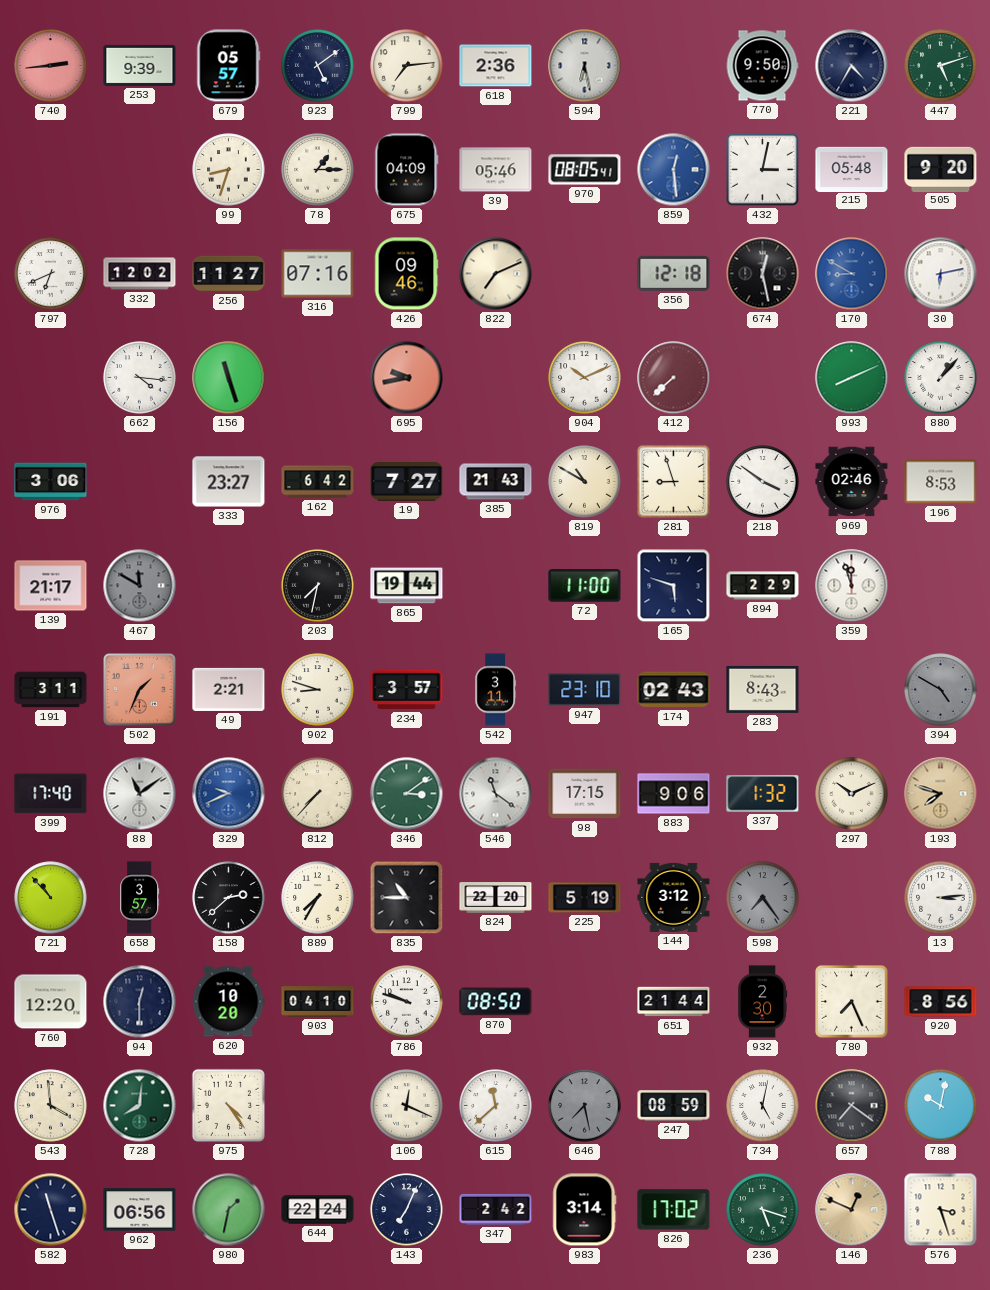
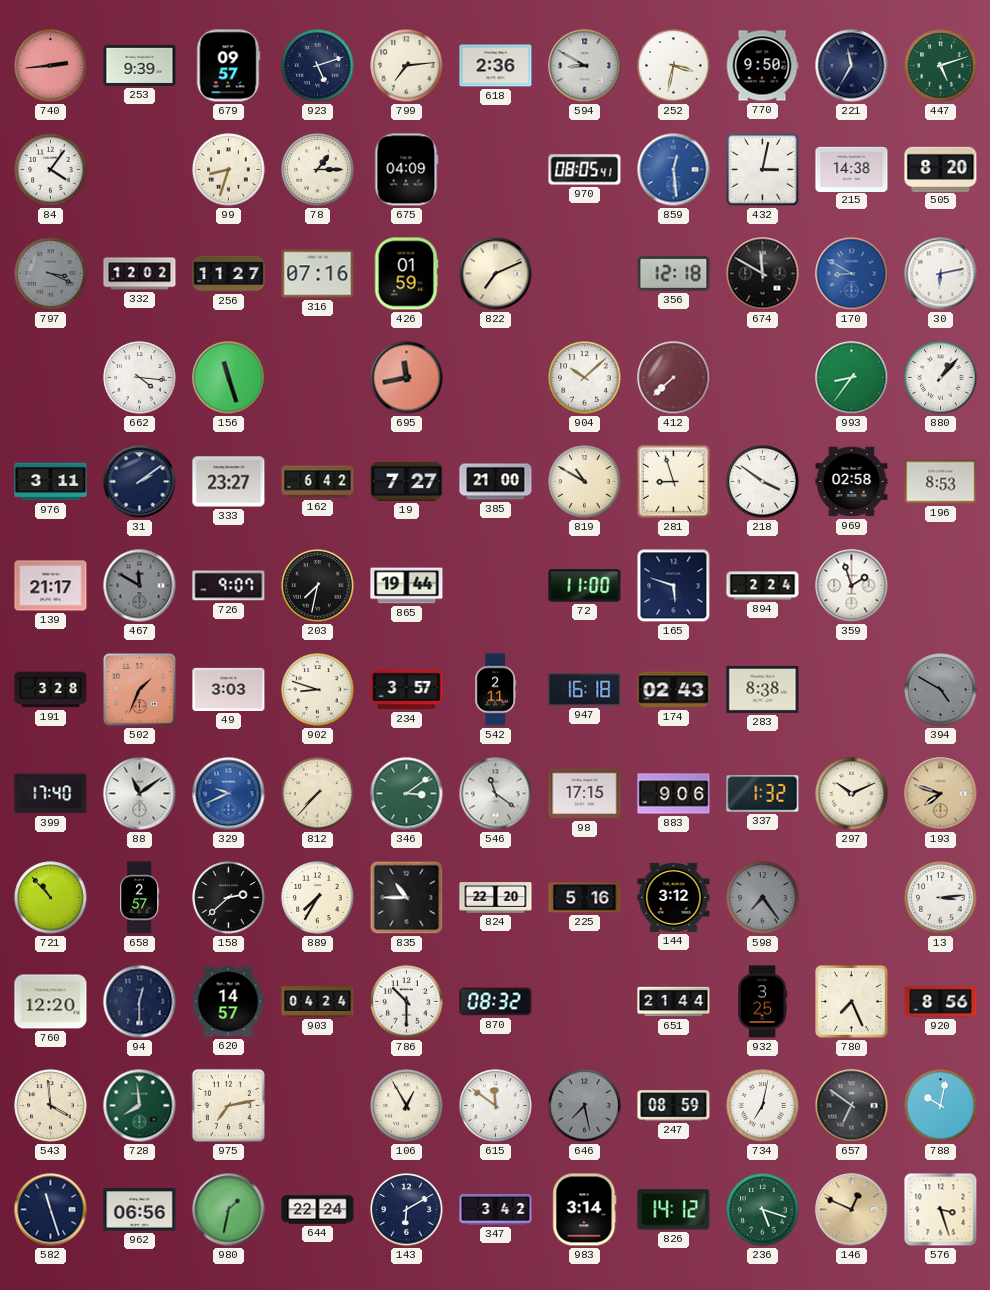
679: 05:57 -> 09:57
923: 5:09 -> 5:12
594: 6:28 -> 8:50
252: none -> 3:32
221: 4:35 -> 11:35
84: none -> 4:06
39: 05:46 -> none
215: 05:48 -> 14:38
505: 9:20 -> 8:20
797: 6:41 -> 3:19
797 dial: white -> grey
426: 09:46 -> 01:59
674: 12:28 -> 11:50
695: 9:43 -> 11:43
904: 10:11 -> 10:08
993: 8:11 -> 8:36
976: 3:06 -> 3:11
31: none -> 2:09
385: 21:43 -> 21:00
969: 02:46 -> 02:58
726: none -> 9:07
894: 2:29 -> 2:24
359: 11:57 -> 1:57
191: 3:11 -> 3:28
49: 2:21 -> 3:03
542: 3:11 -> 2:11
947: 23:10 -> 16:18
283: 8:43 -> 8:38
658: 3:57 -> 2:57
225: 5:19 -> 5:16
620: 10:20 -> 14:57
903: 04:10 -> 04:24
786: 9:48 -> 10:30
870: 08:50 -> 08:32
932: 2:30 -> 3:25
728: 8:01 -> 7:59
975: 4:24 -> 7:13
106: 12:19 -> 12:55
615: 11:38 -> 11:51
734: 5:02 -> 7:02
657: 7:21 -> 6:51
143: 7:04 -> 6:10
347: 2:42 -> 3:42
826: 17:02 -> 14:12
